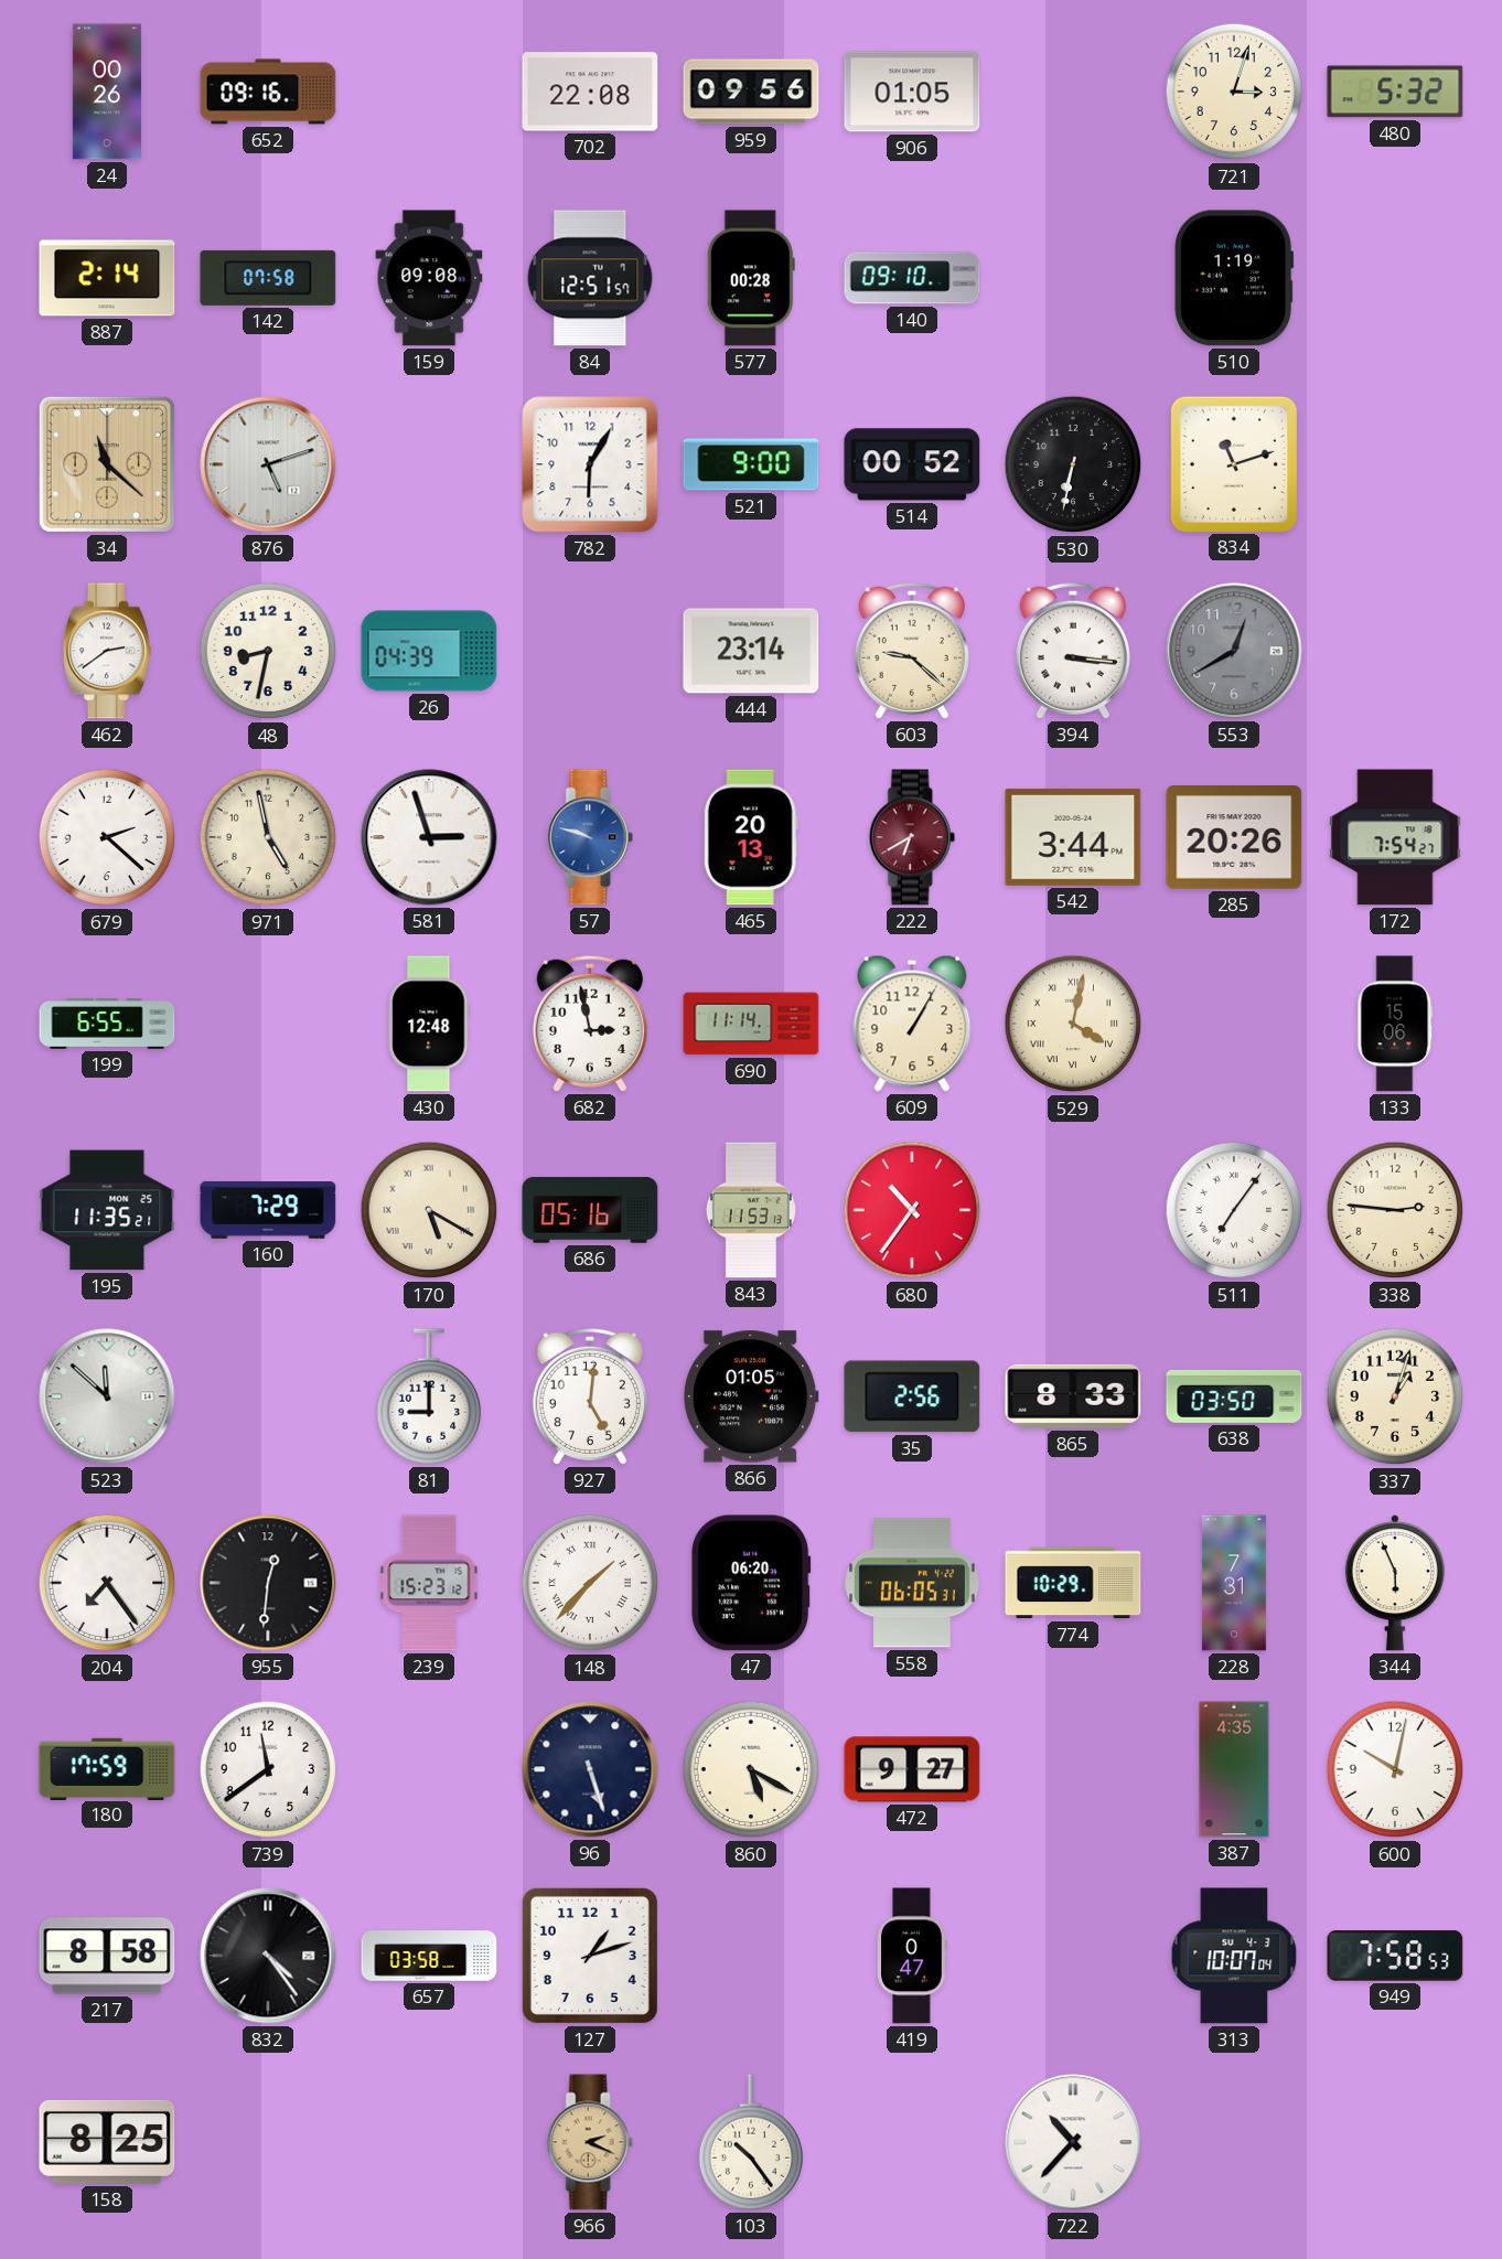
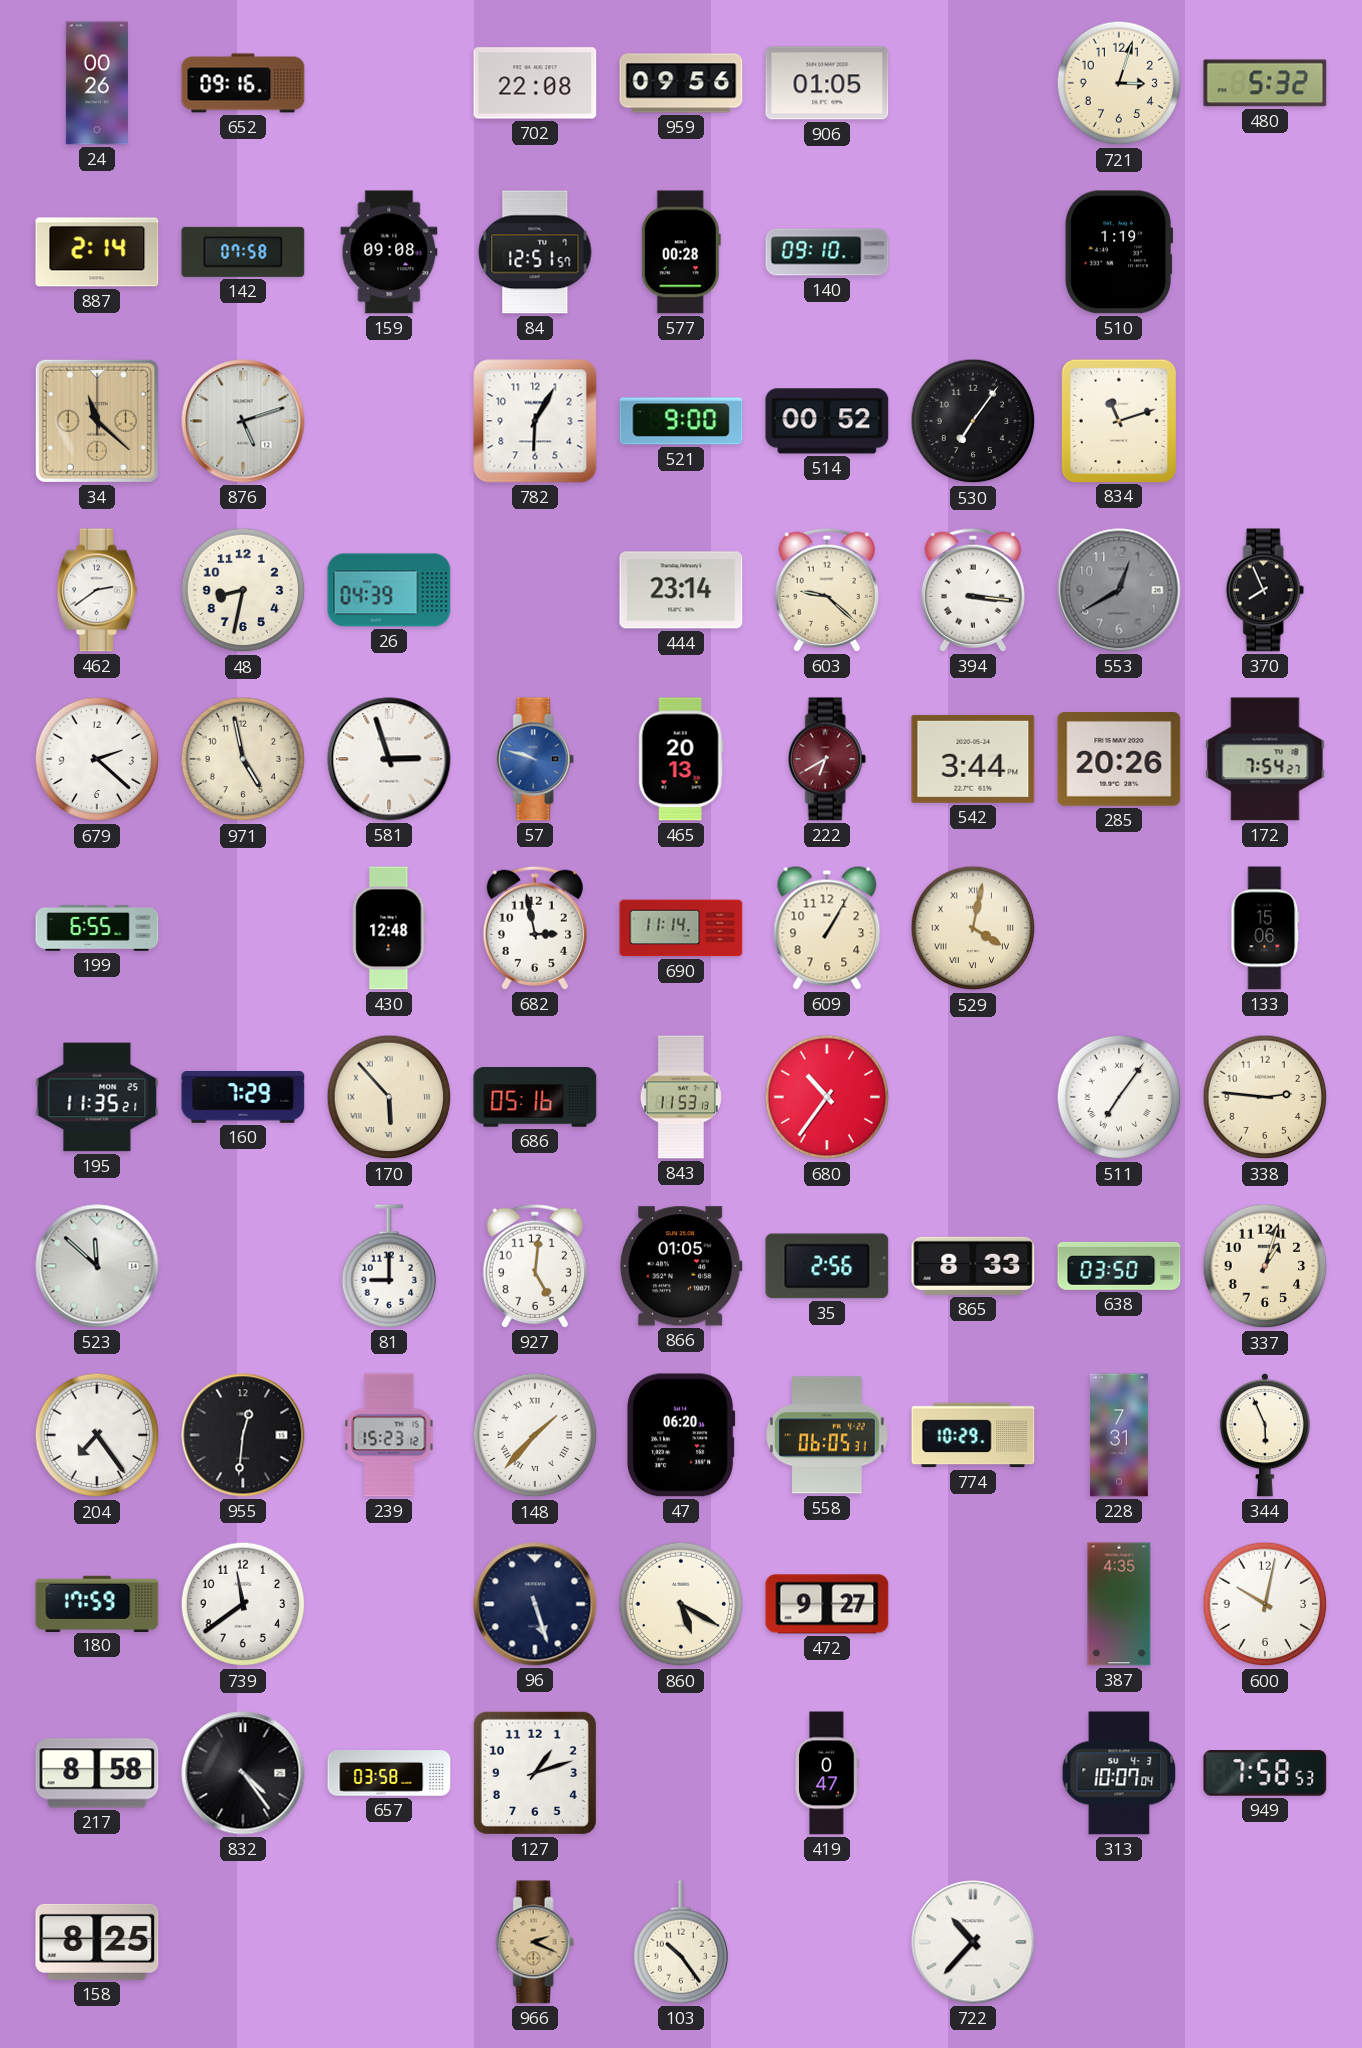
530: 6:32 -> 7:06
370: none -> 7:56
170: 5:20 -> 5:53
